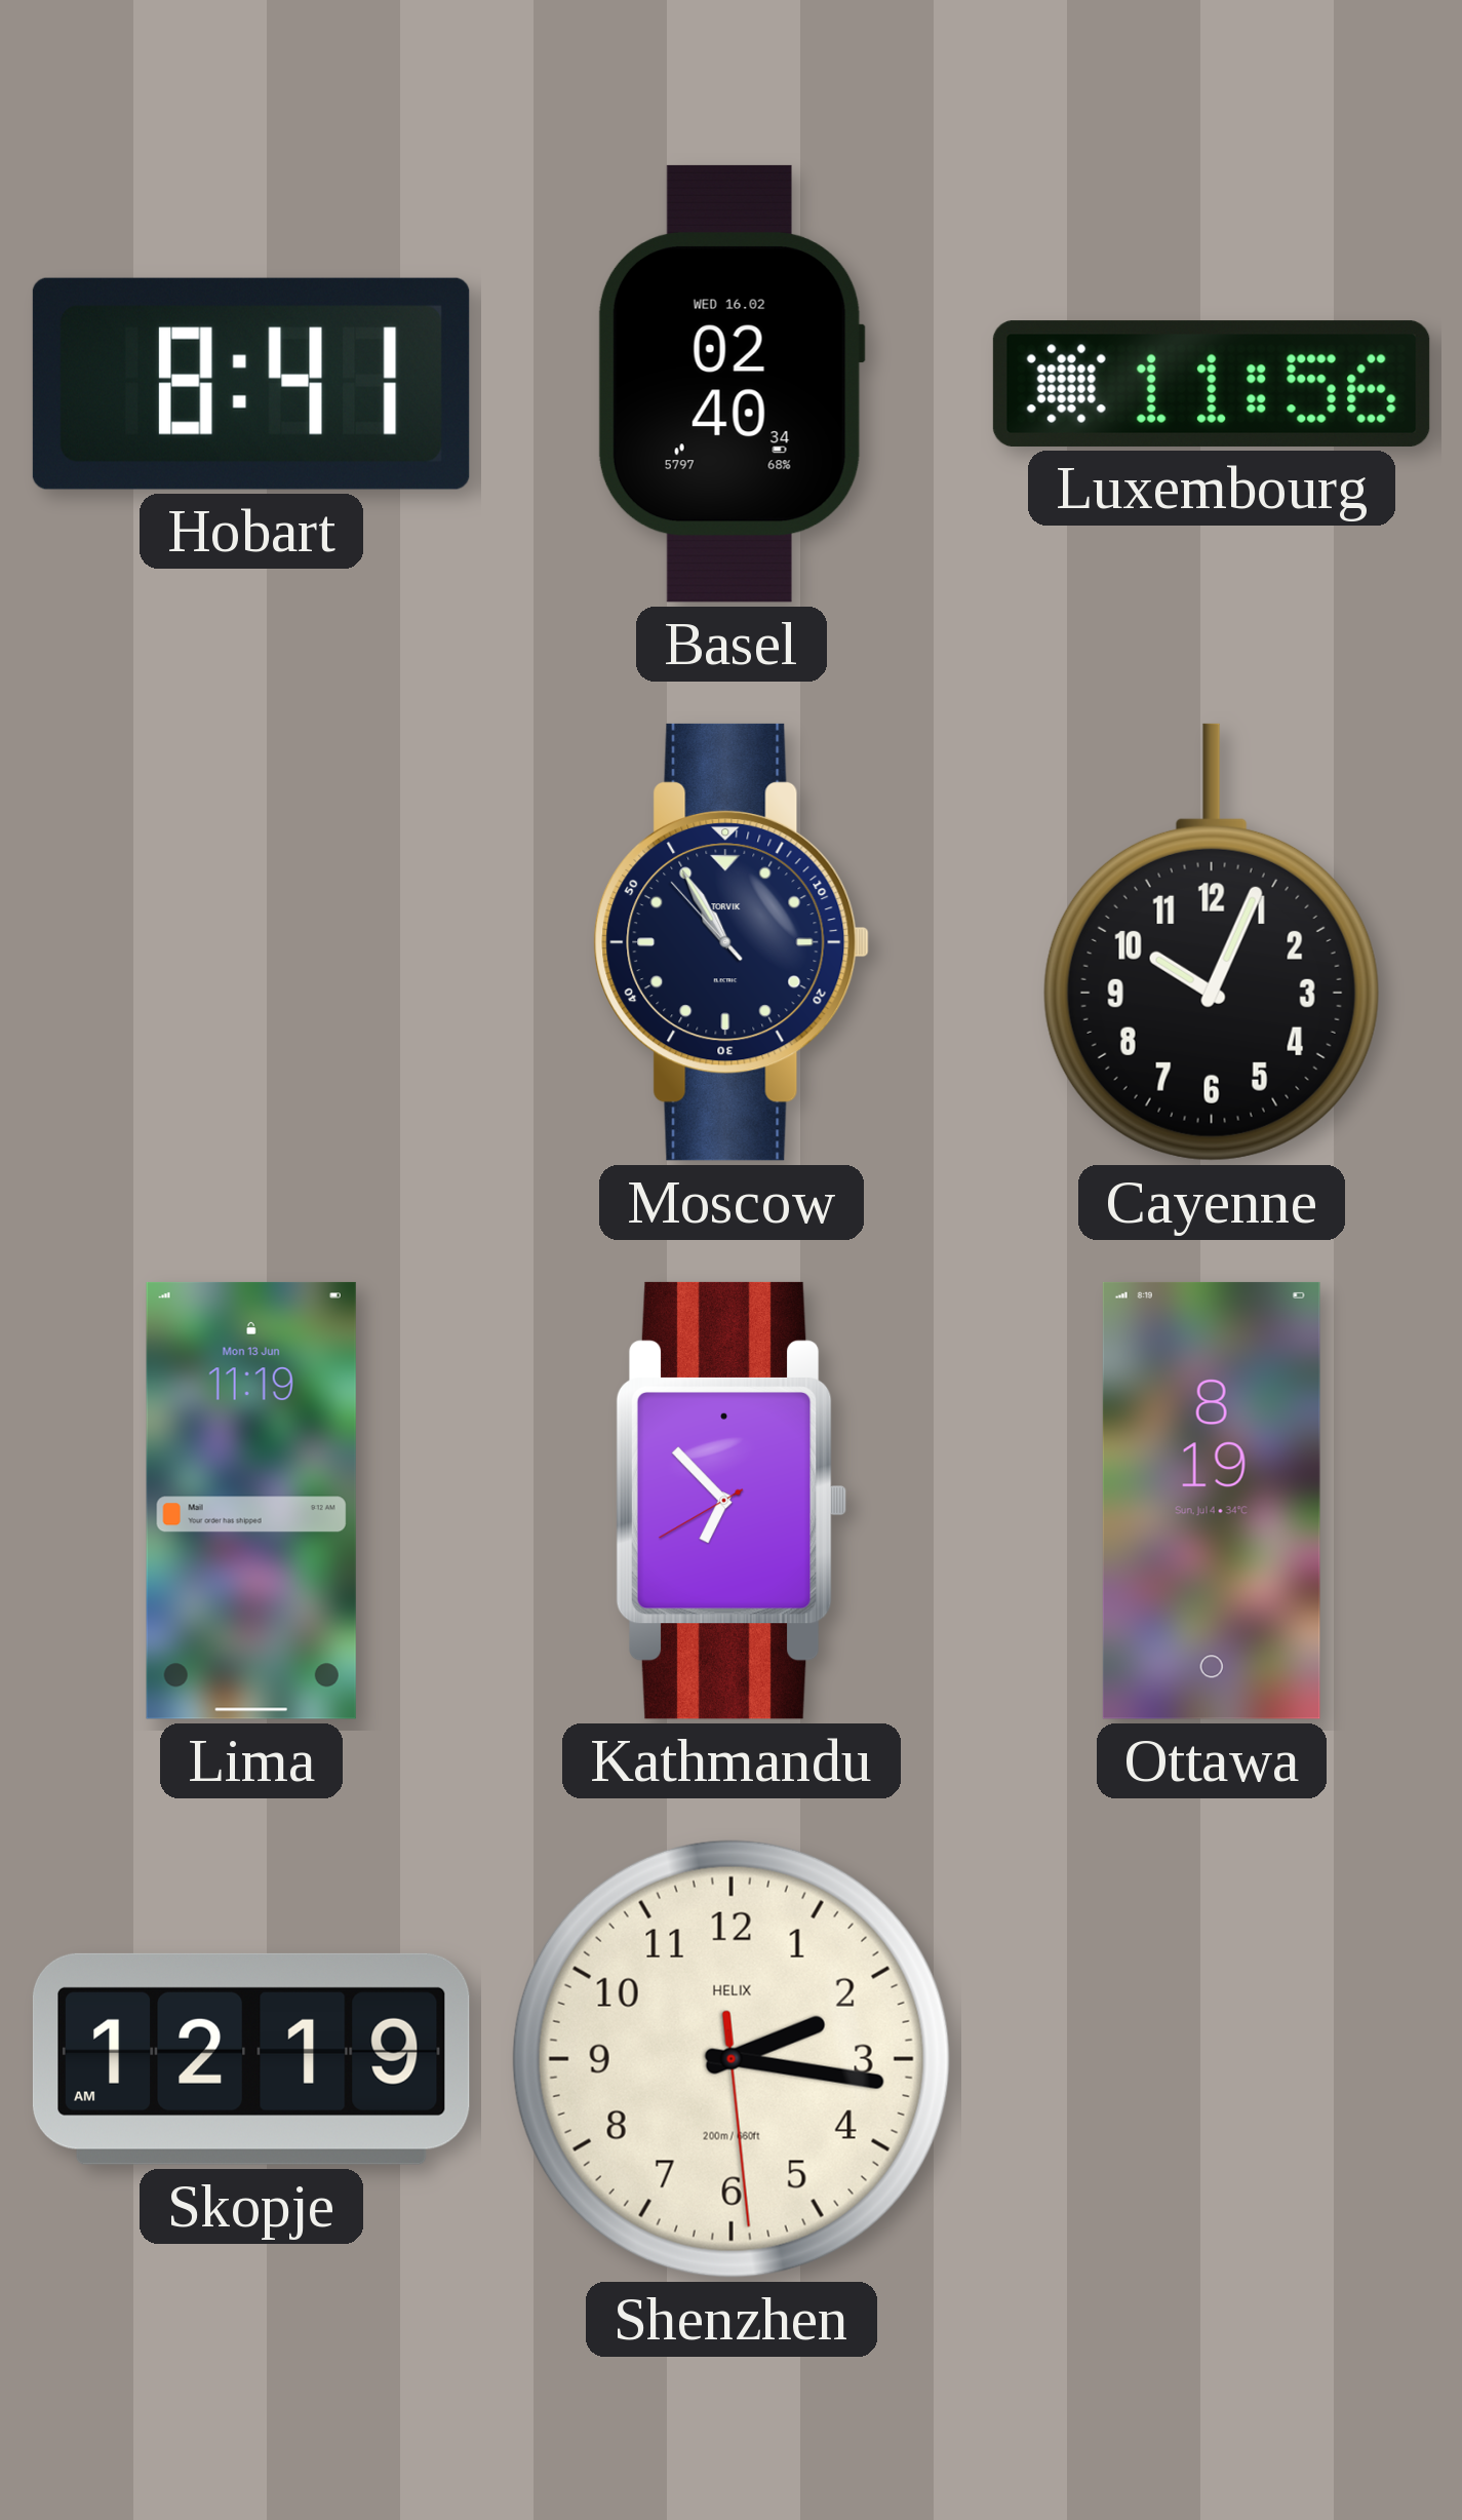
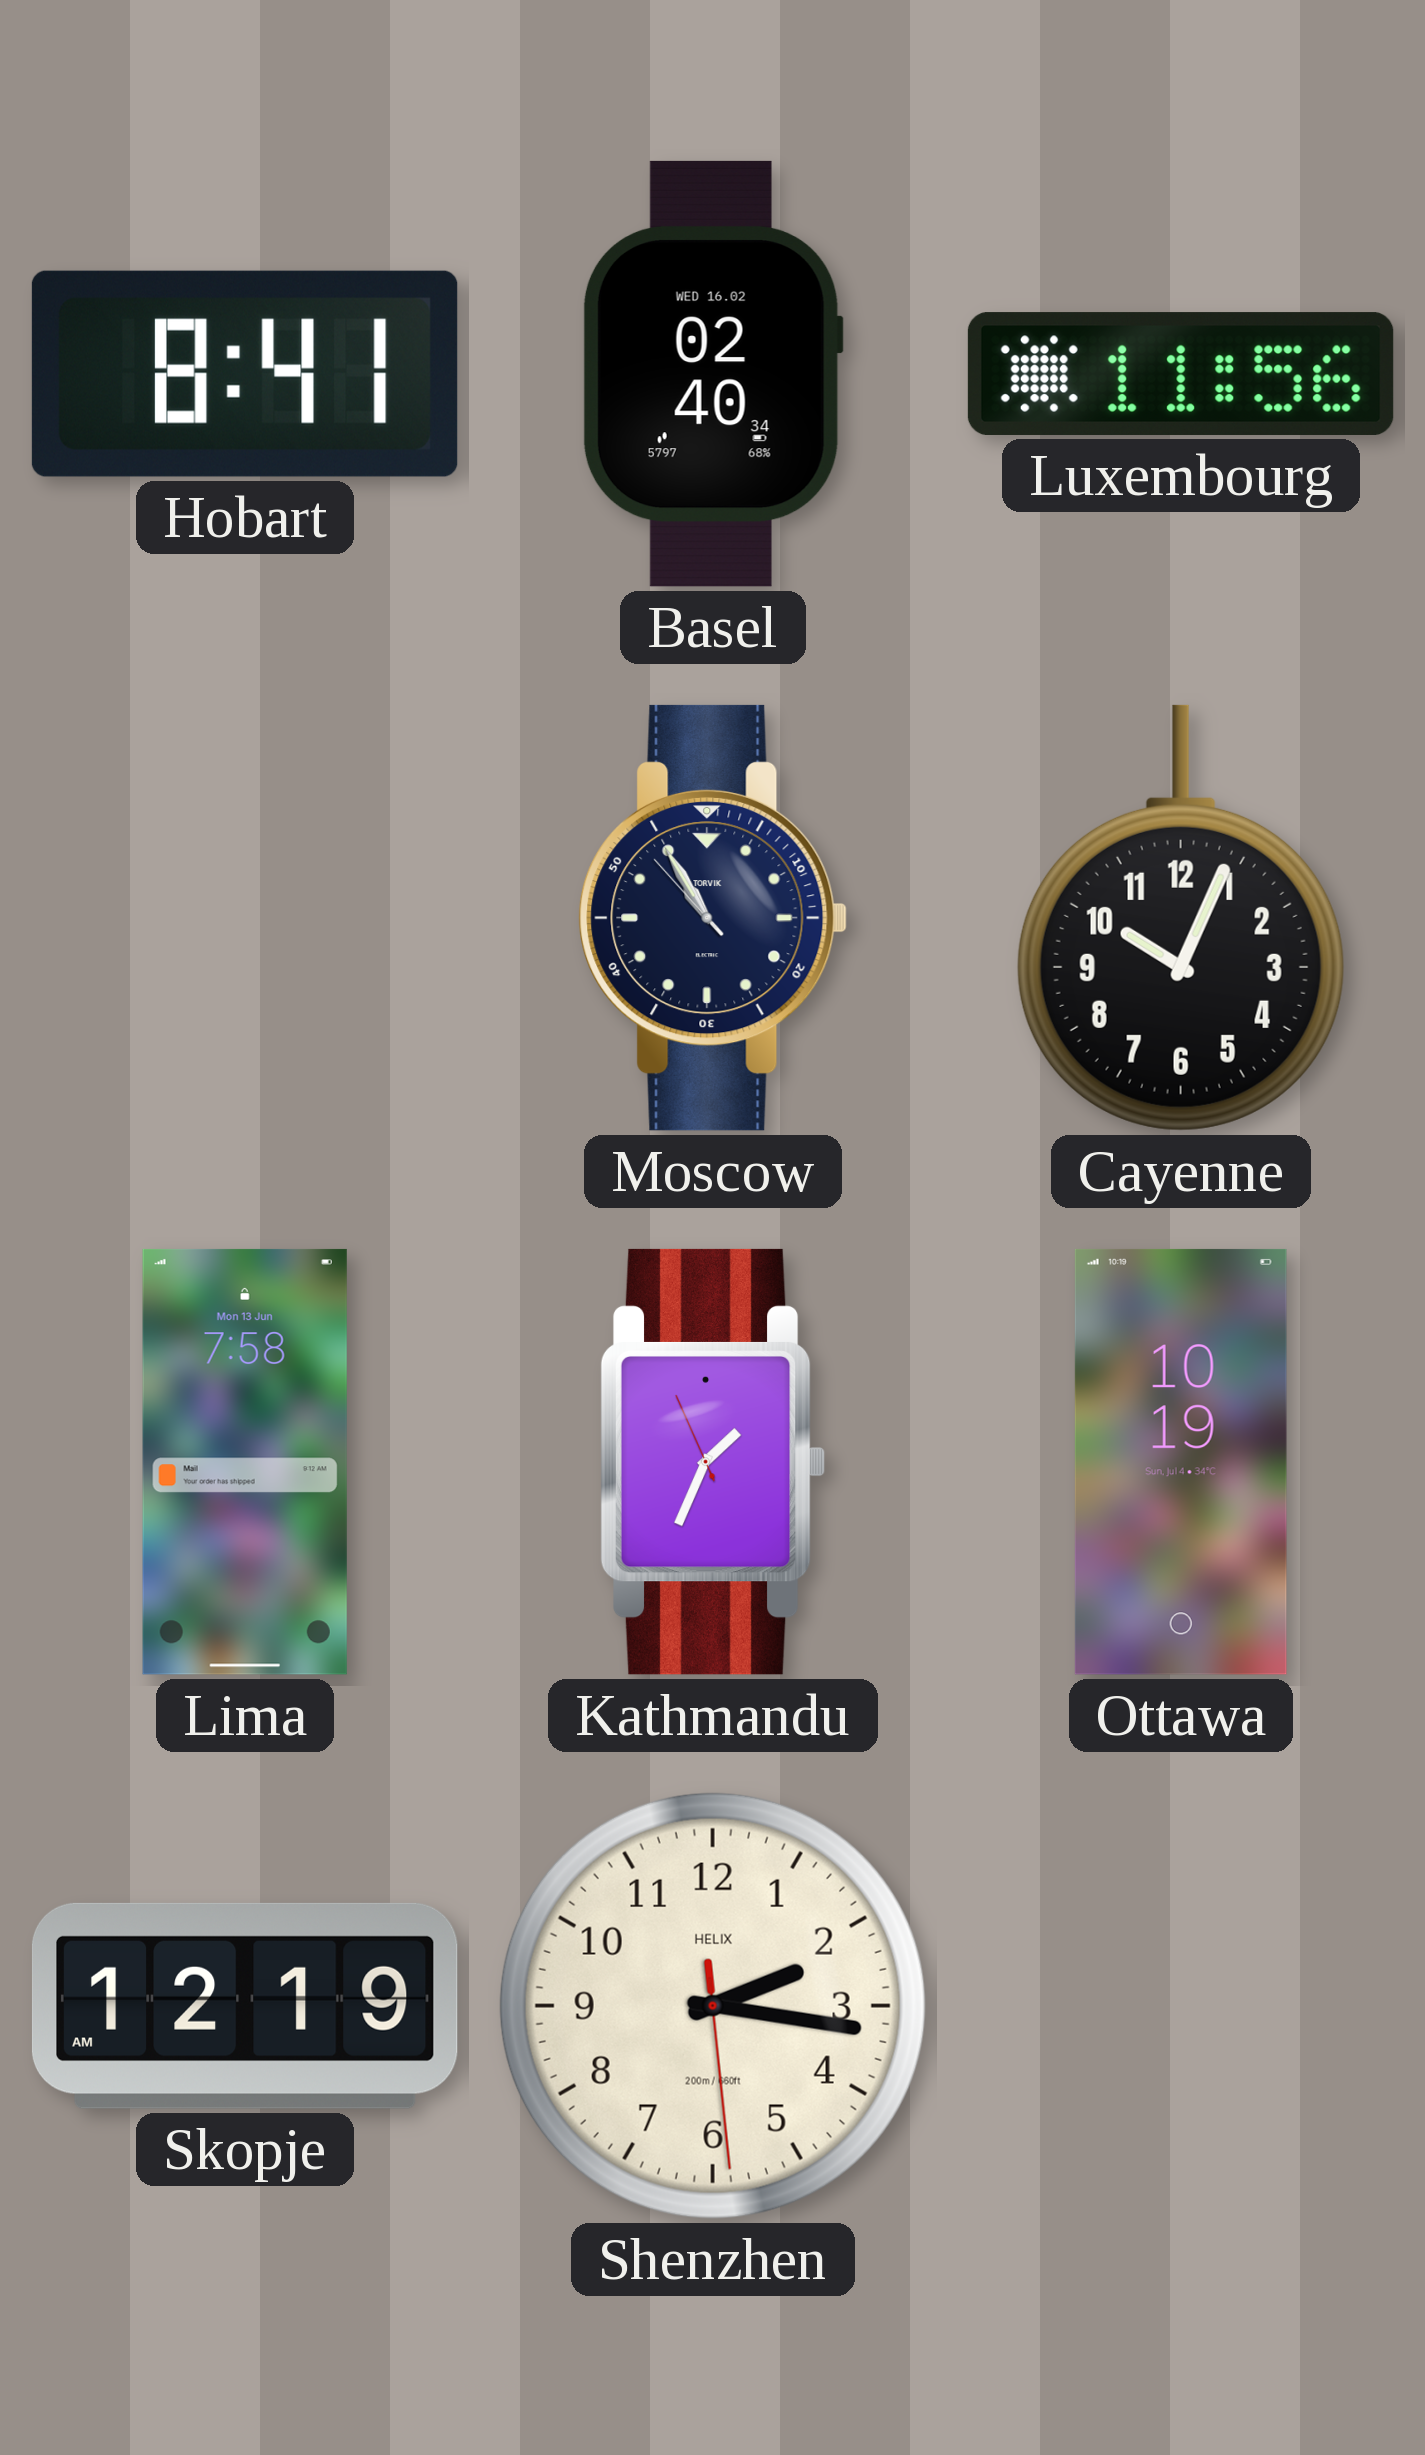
Lima: 11:19 -> 7:58
Kathmandu: 6:52 -> 1:33
Ottawa: 8:19 -> 10:19
